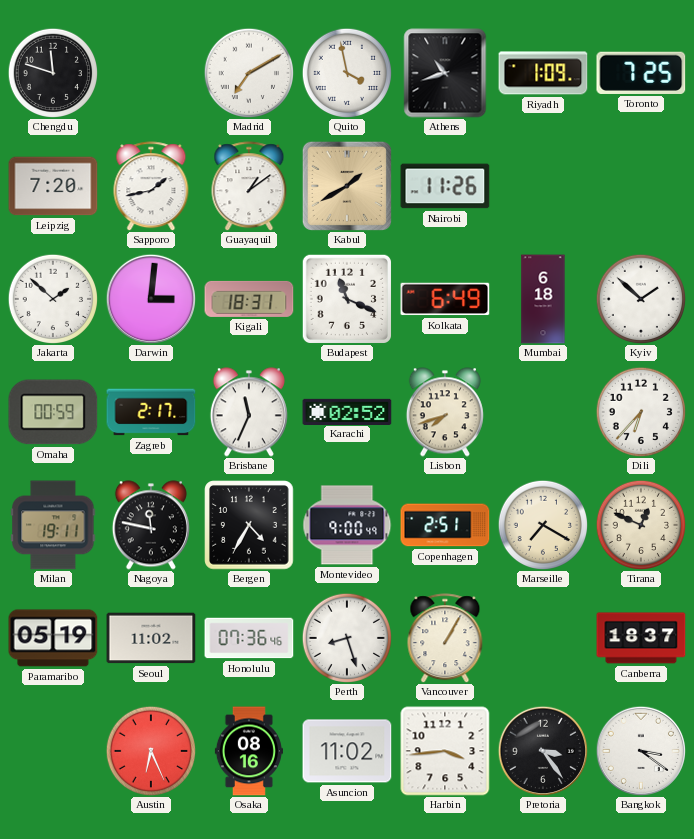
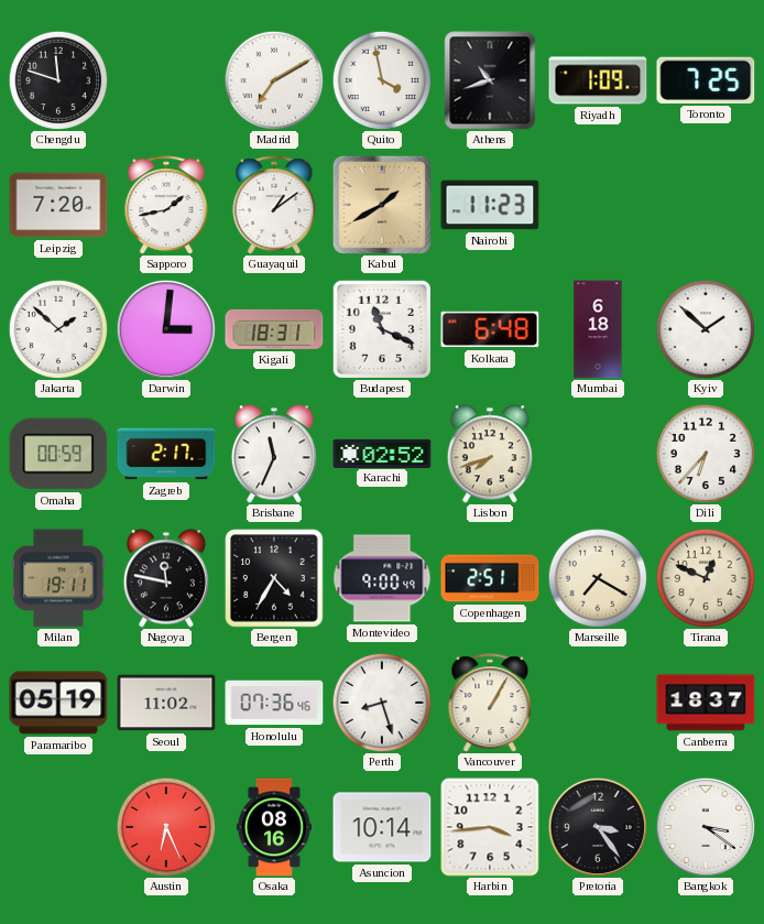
Nairobi: 11:26 -> 11:23
Kolkata: 6:49 -> 6:48
Asuncion: 11:02 -> 10:14
